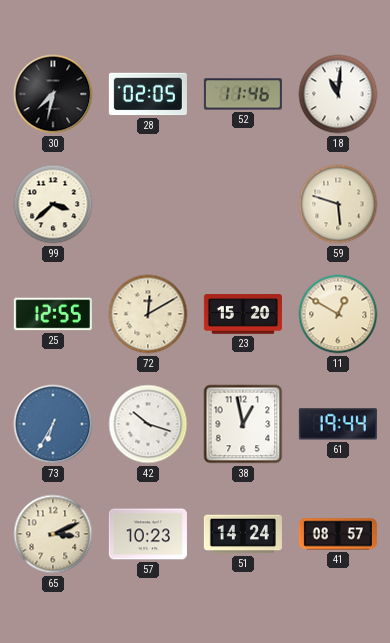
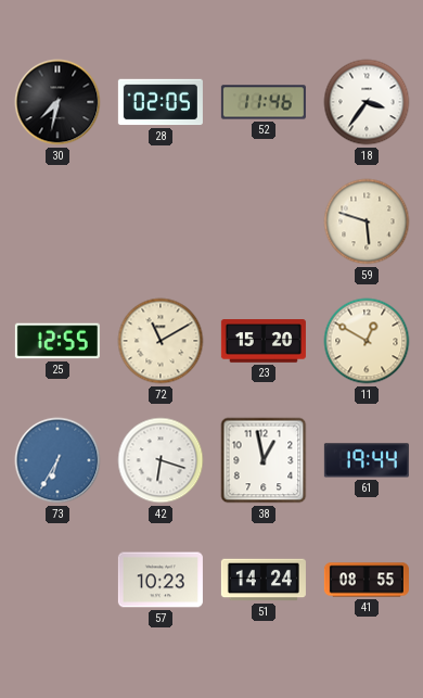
18: 11:01 -> 3:36
99: 3:38 -> none
72: 12:10 -> 11:10
42: 10:18 -> 6:18
65: 3:11 -> none
41: 08:57 -> 08:55
